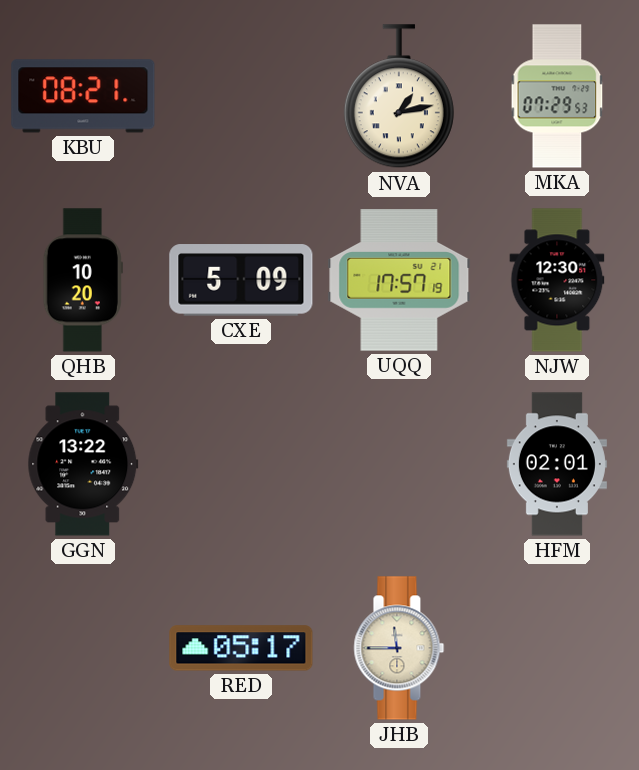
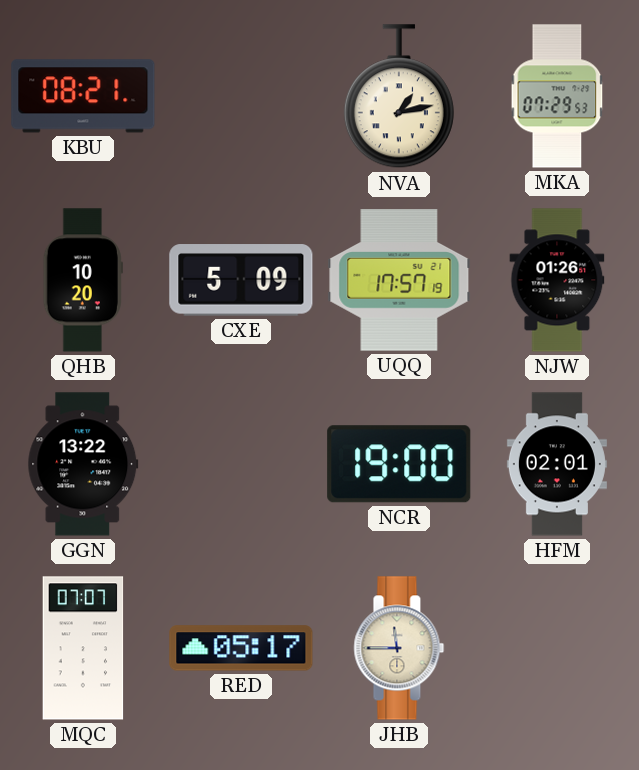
NJW: 12:30 -> 01:26
NCR: none -> 19:00
MQC: none -> 07:07
